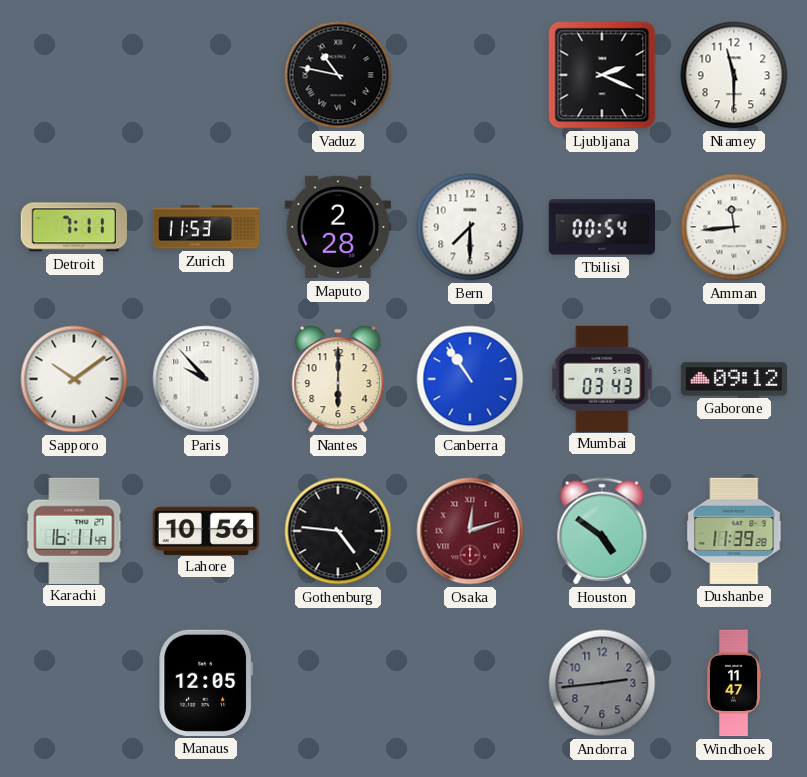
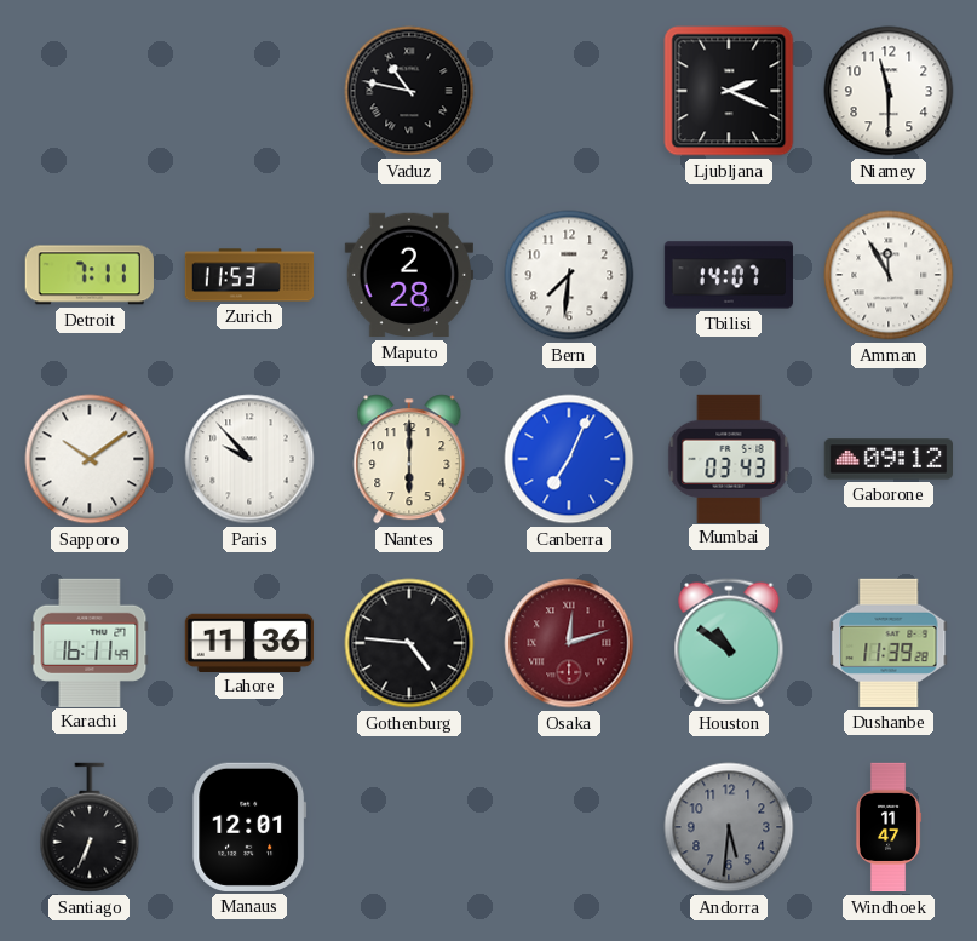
Bern: 7:30 -> 7:31
Tbilisi: 00:54 -> 14:07
Amman: 11:44 -> 11:55
Canberra: 10:54 -> 7:04
Lahore: 10:56 -> 11:36
Houston: 4:51 -> 10:51
Santiago: none -> 6:34
Manaus: 12:05 -> 12:01
Andorra: 2:44 -> 5:31
